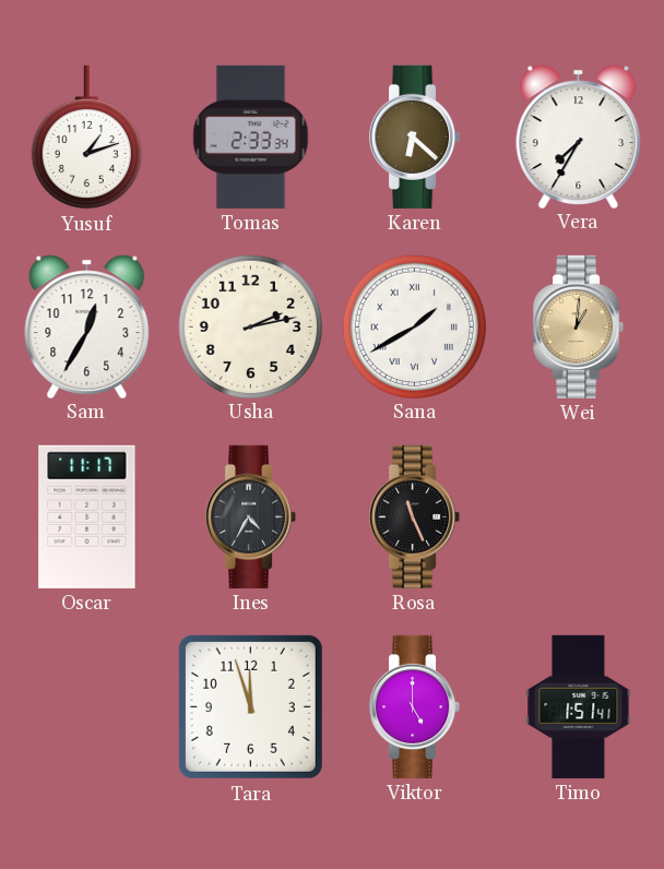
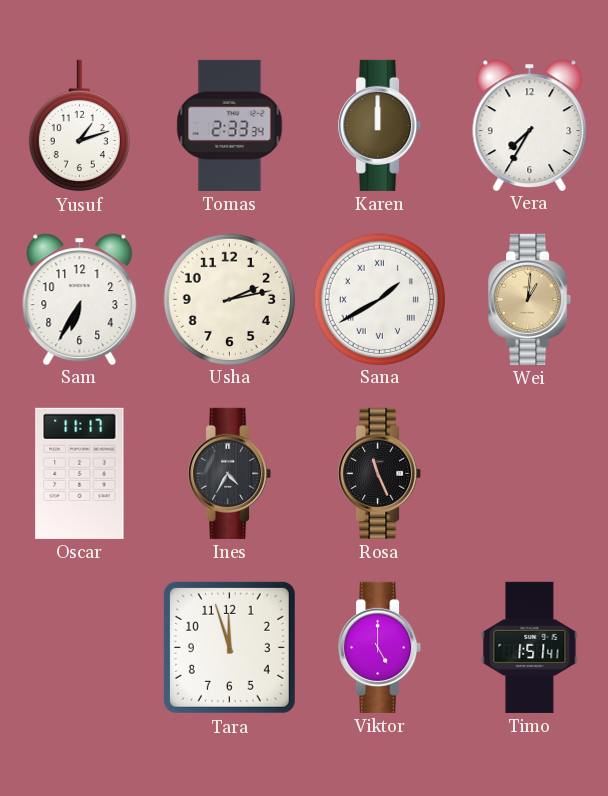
Karen: 6:22 -> 12:00
Sam: 12:35 -> 6:35
